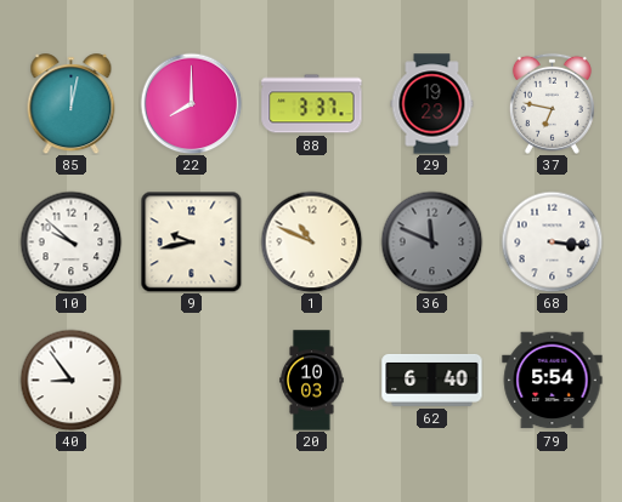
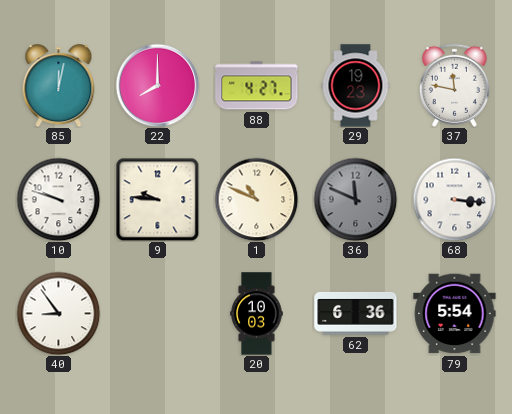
88: 3:37 -> 4:27
37: 6:47 -> 11:47
10: 9:52 -> 9:48
9: 9:43 -> 9:46
62: 6:40 -> 6:36
